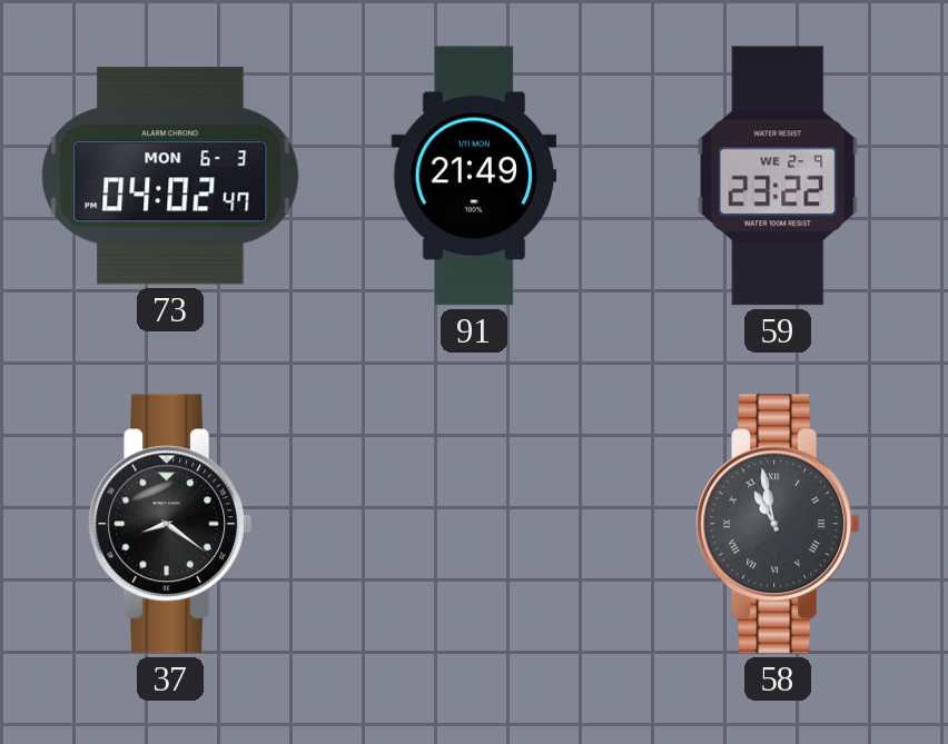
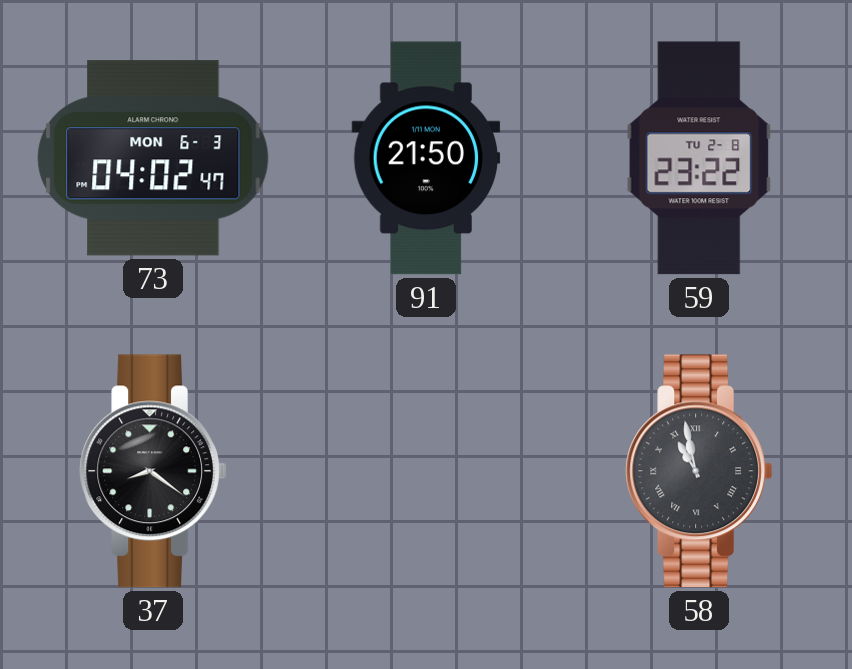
91: 21:49 -> 21:50
59 date: WE 2-9 -> TU 2-8
